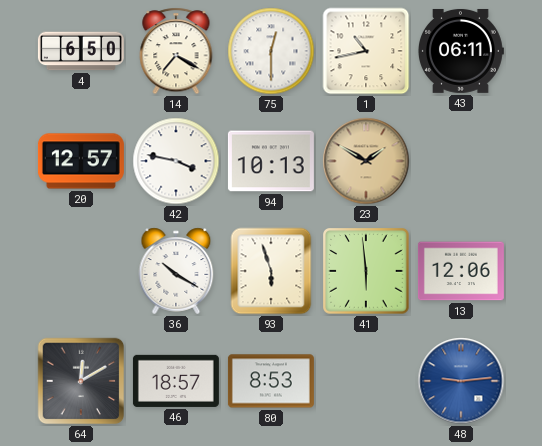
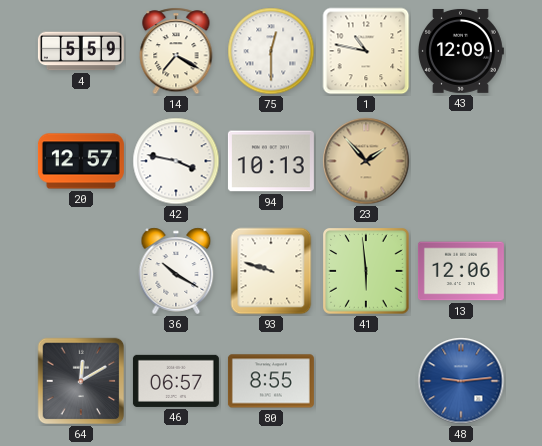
4: 6:50 -> 5:59
1: 10:43 -> 10:47
43: 06:11 -> 12:09
23: 1:50 -> 1:53
93: 5:57 -> 9:48
46: 18:57 -> 06:57
80: 8:53 -> 8:55
